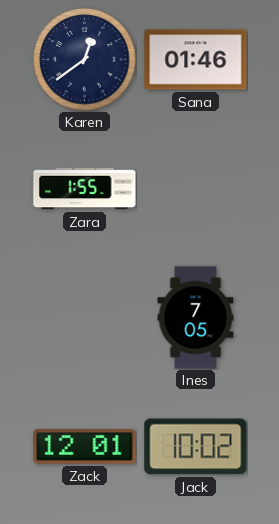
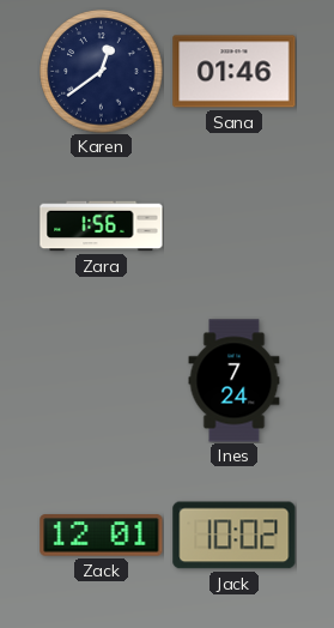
Zara: 1:55 -> 1:56
Ines: 7:05 -> 7:24
